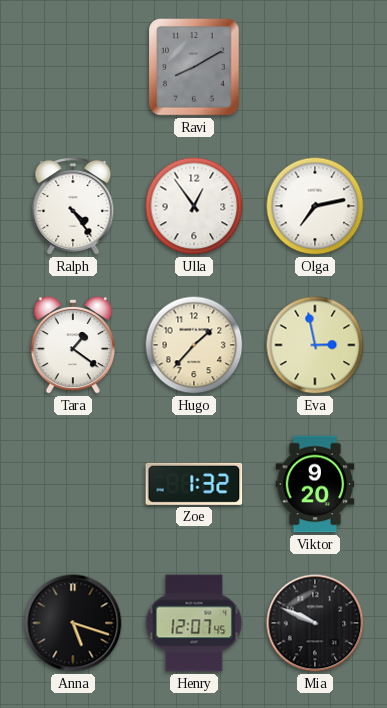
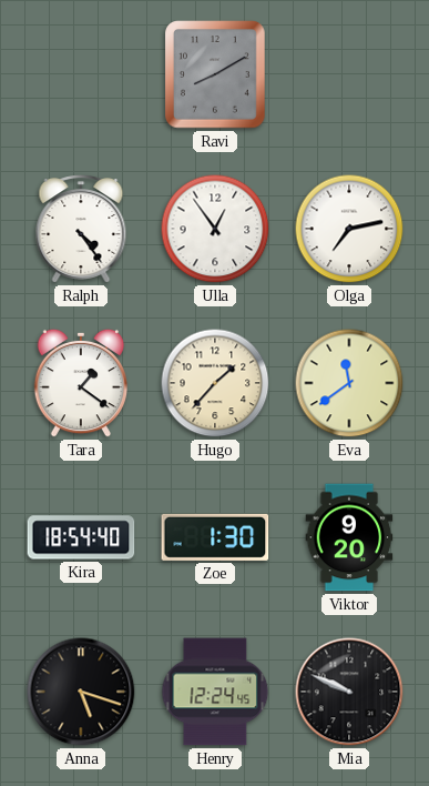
Eva: 2:58 -> 11:39
Kira: none -> 18:54
Zoe: 1:32 -> 1:30
Henry: 12:07 -> 12:24
